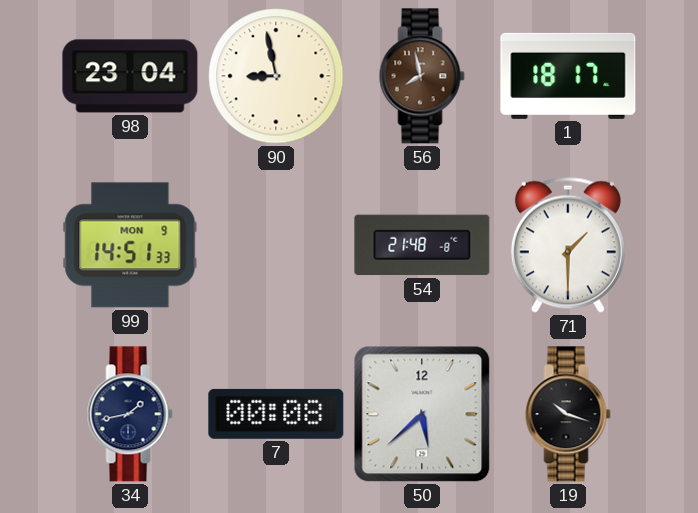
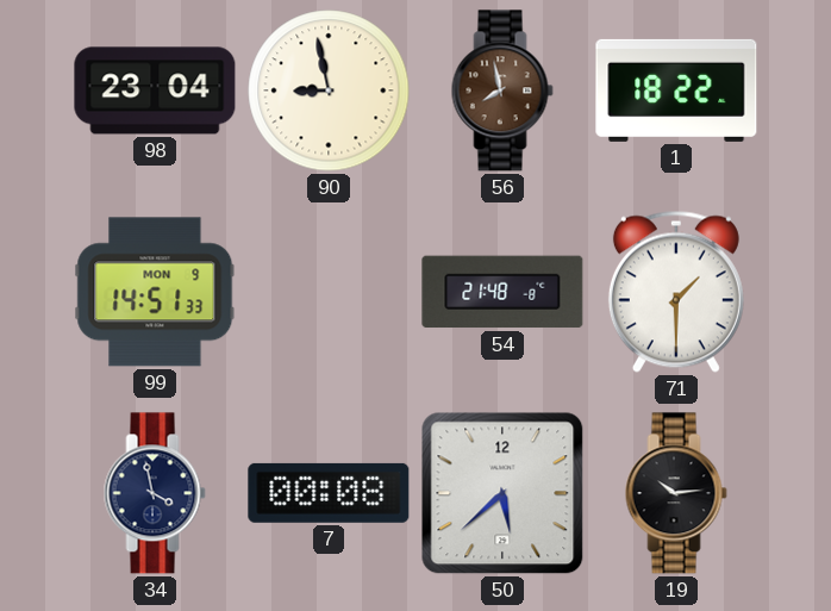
1: 18:17 -> 18:22
34: 1:43 -> 3:58
19: 10:18 -> 10:14
